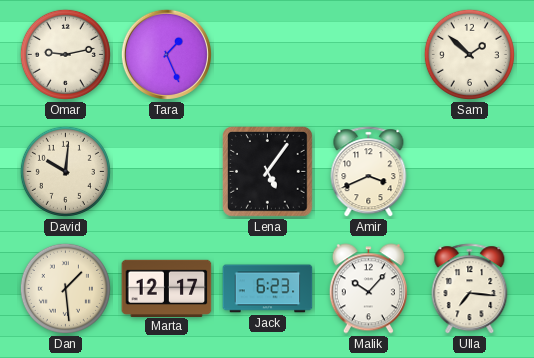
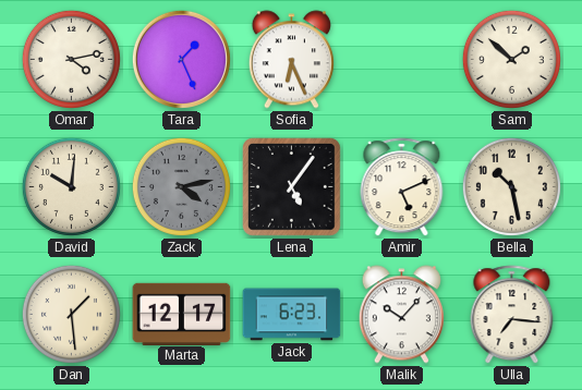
Omar: 9:13 -> 4:13
Sofia: none -> 6:26
Zack: none -> 4:13
Amir: 3:41 -> 5:11
Bella: none -> 10:28
